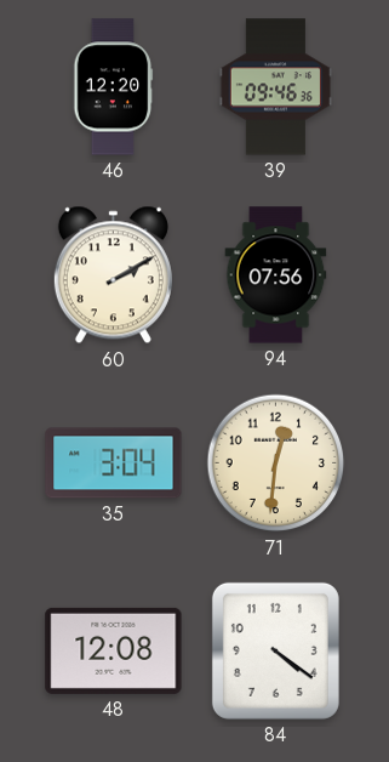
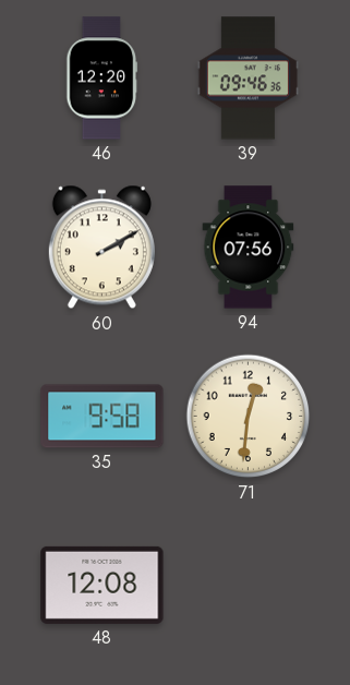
35: 3:04 -> 9:58
84: 4:21 -> none
